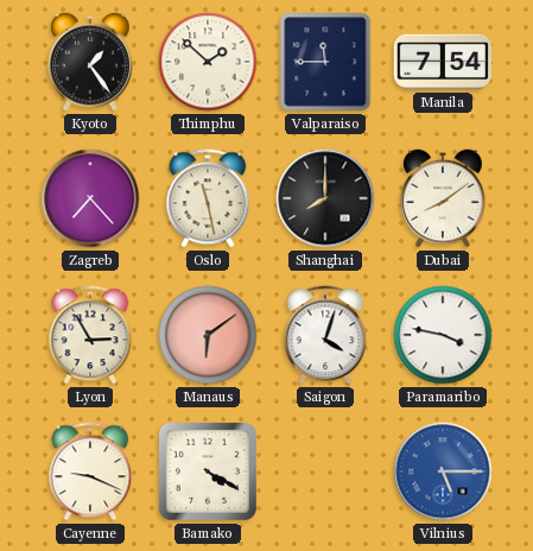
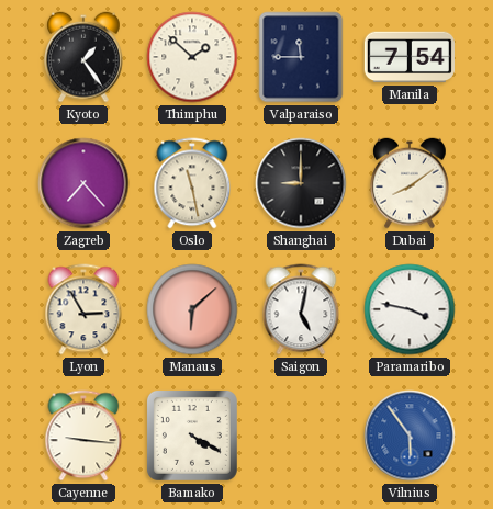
Shanghai: 8:00 -> 9:00
Manaus: 6:09 -> 6:08
Saigon: 4:03 -> 5:02
Cayenne: 9:19 -> 9:16
Vilnius: 5:15 -> 5:54
